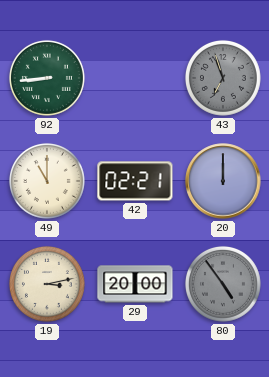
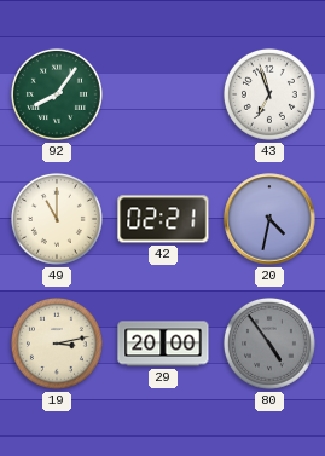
92: 8:44 -> 8:06
43 dial: grey -> white
20: 12:00 -> 4:32
